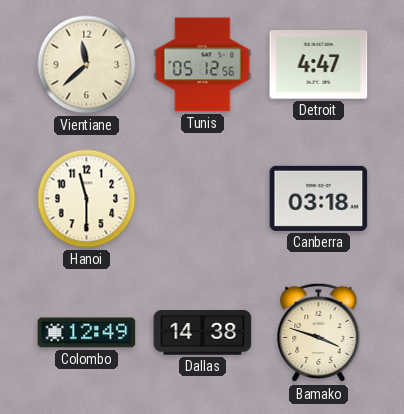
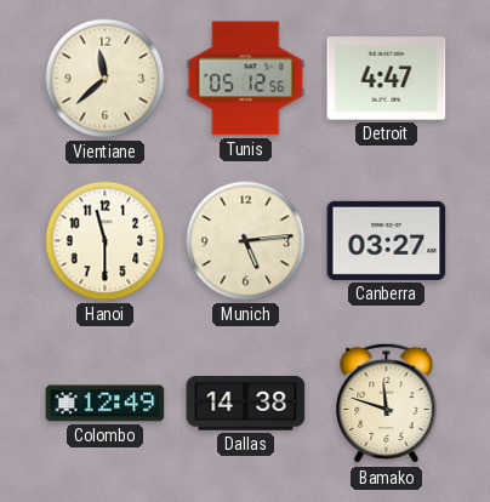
Munich: none -> 5:14
Canberra: 03:18 -> 03:27
Bamako: 3:48 -> 11:48
